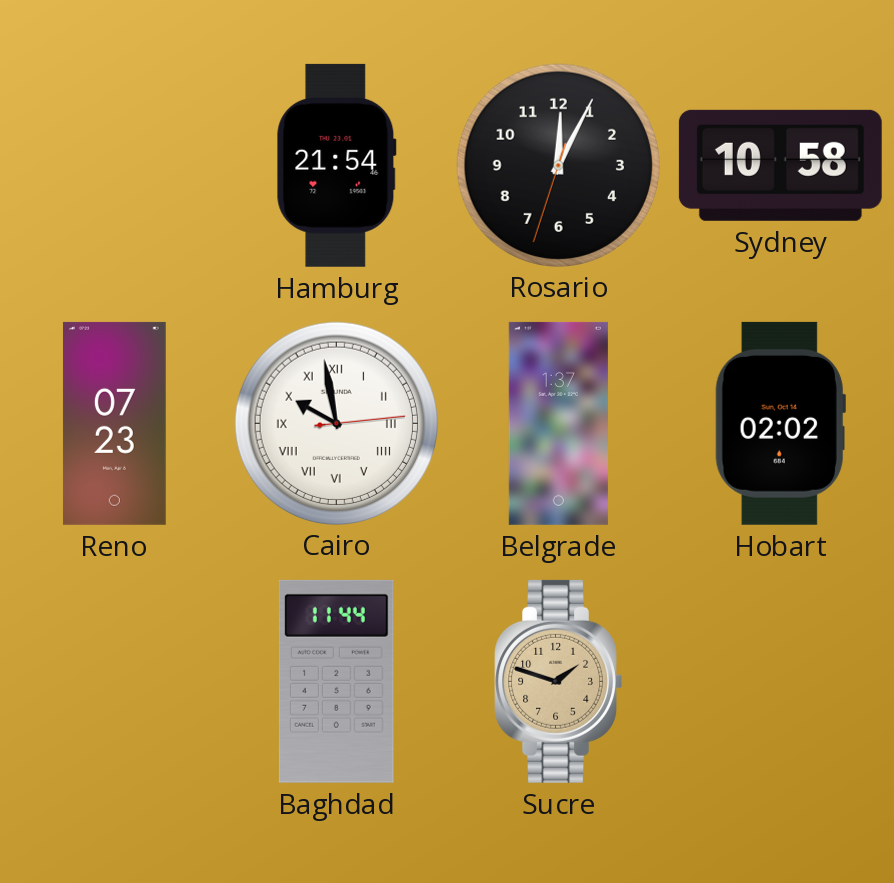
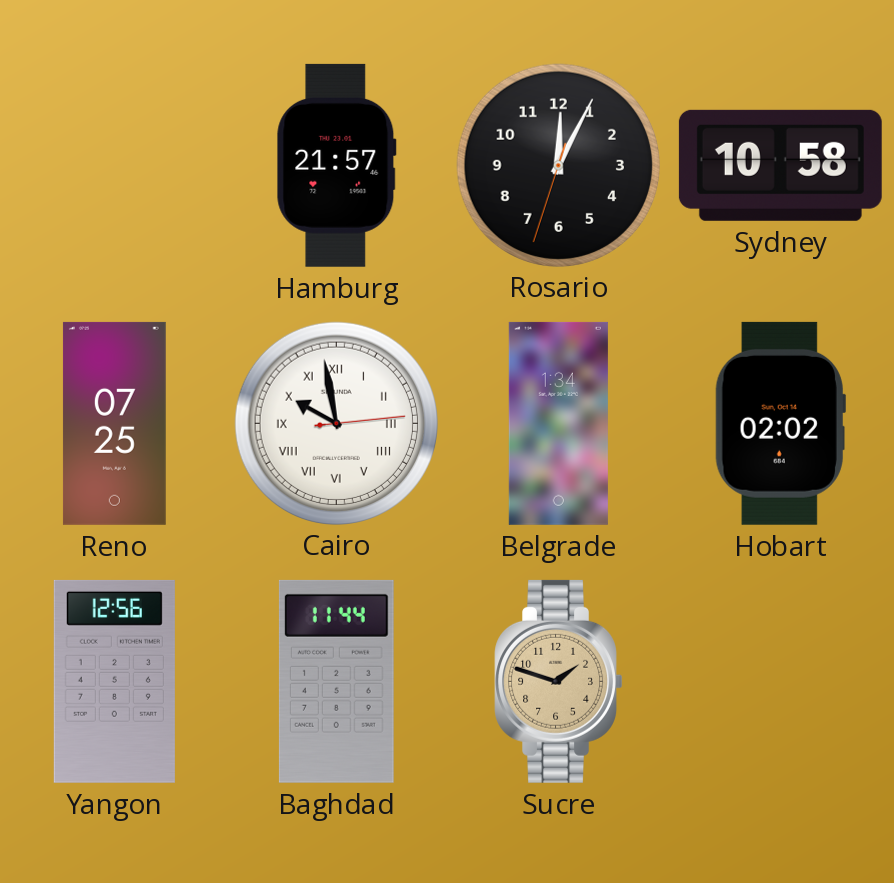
Hamburg: 21:54 -> 21:57
Reno: 07:23 -> 07:25
Belgrade: 1:37 -> 1:34
Yangon: none -> 12:56
